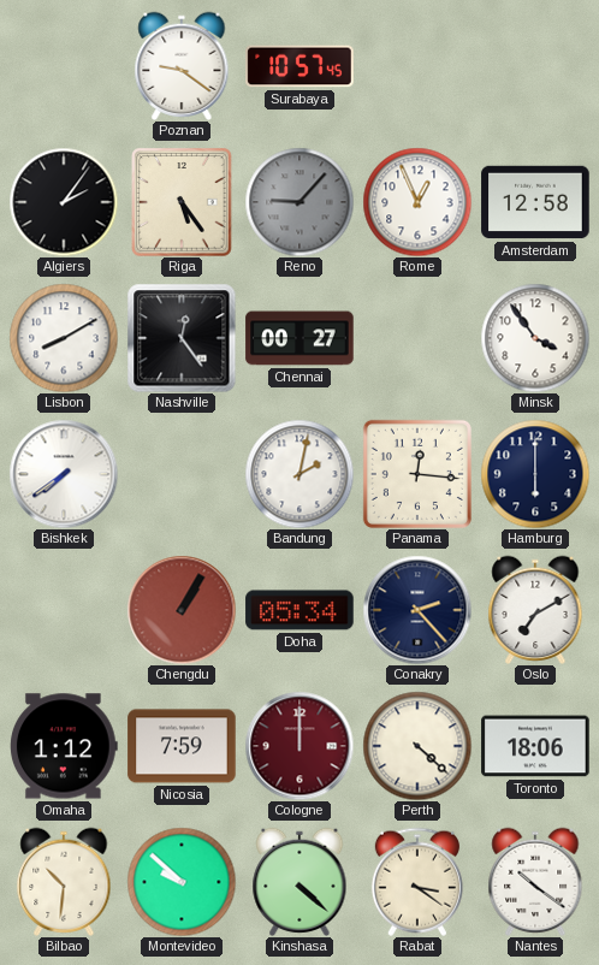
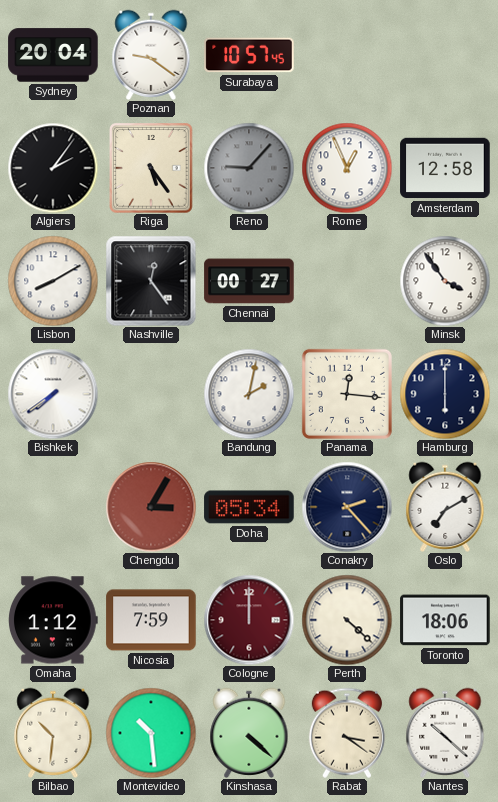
Sydney: none -> 20:04
Chengdu: 1:05 -> 3:05
Montevideo: 9:52 -> 10:29
Nantes: 10:21 -> 10:22
